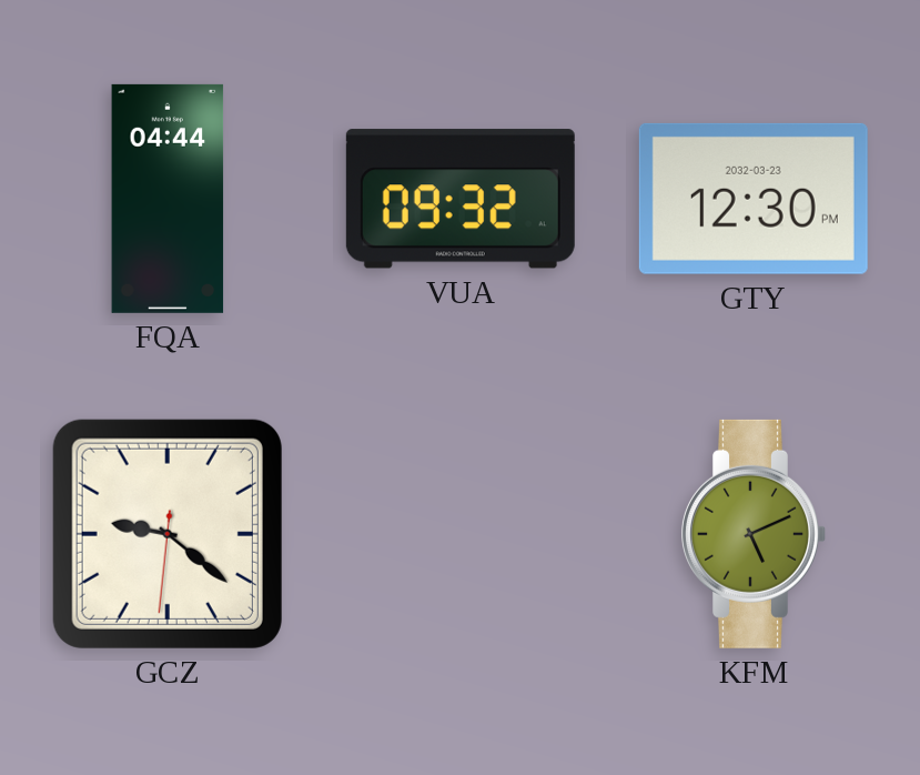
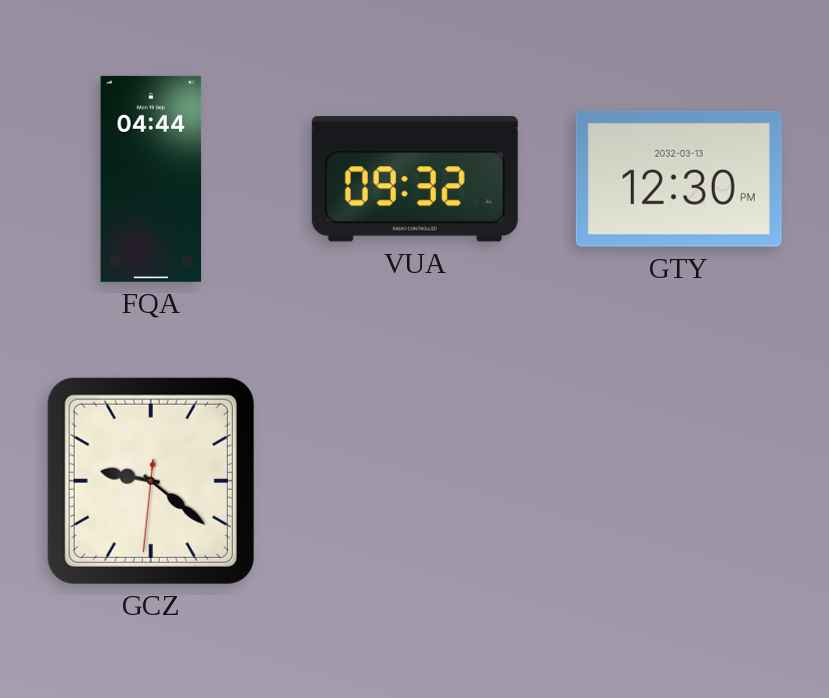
GTY date: 2032-03-23 -> 2032-03-13
KFM: 5:11 -> none
